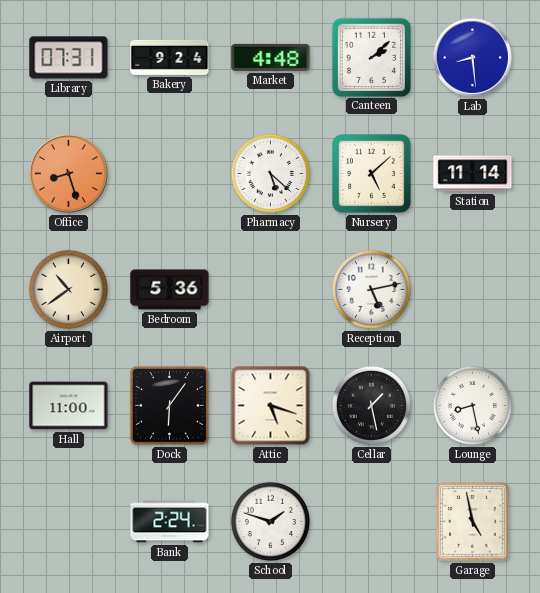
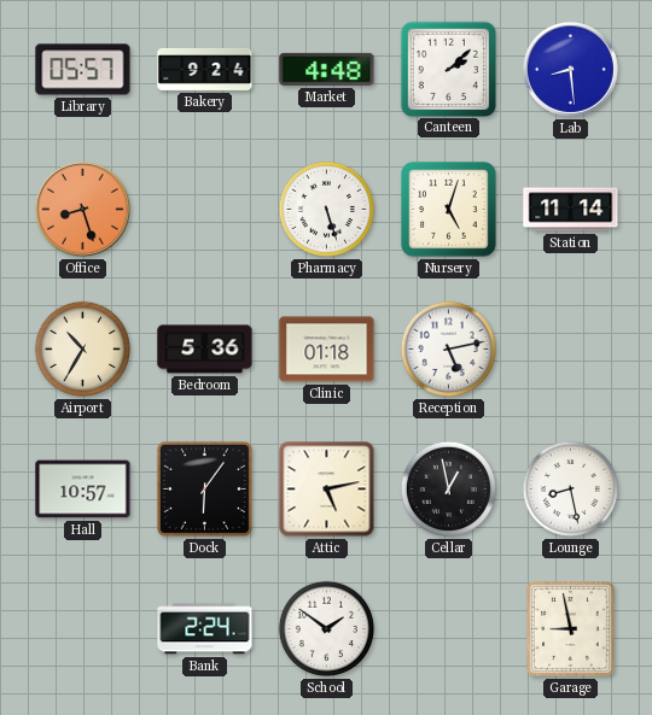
Library: 07:31 -> 05:57
Pharmacy: 5:22 -> 5:27
Nursery: 5:08 -> 5:03
Airport: 10:39 -> 10:35
Clinic: none -> 01:18
Hall: 11:00 -> 10:57
Attic: 5:18 -> 5:13
Cellar: 1:28 -> 12:58
School: 1:48 -> 1:51
Garage: 4:58 -> 8:58
